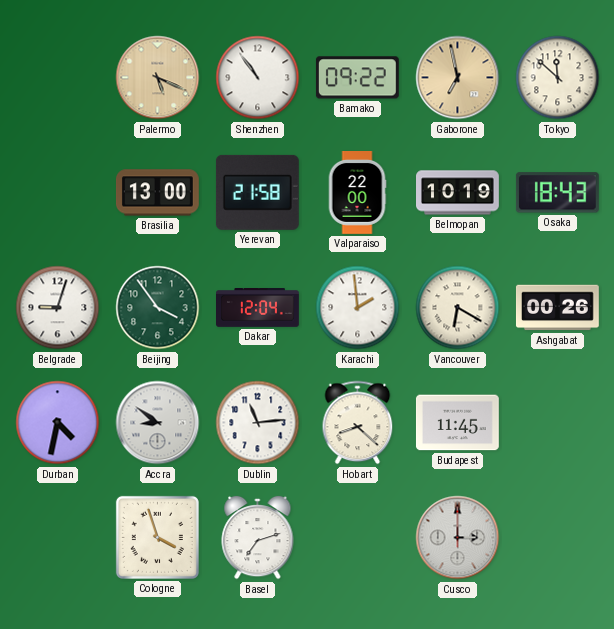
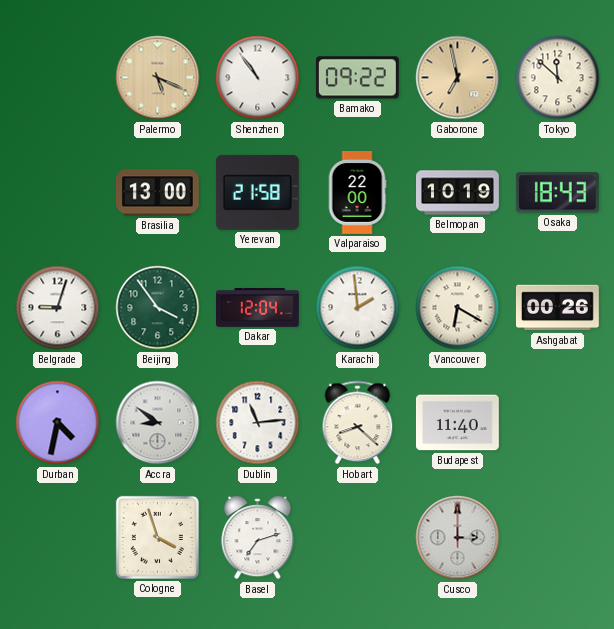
Budapest: 11:45 -> 11:40
